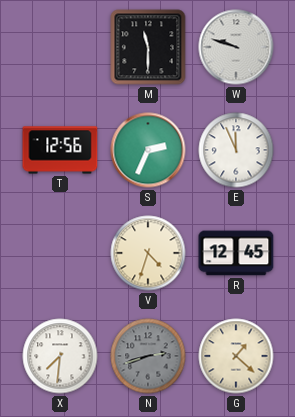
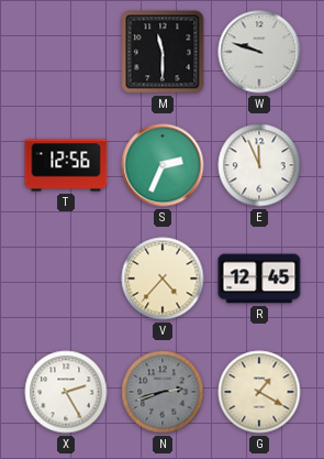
V: 4:33 -> 4:37
X: 7:31 -> 2:25
G: 1:22 -> 1:20
